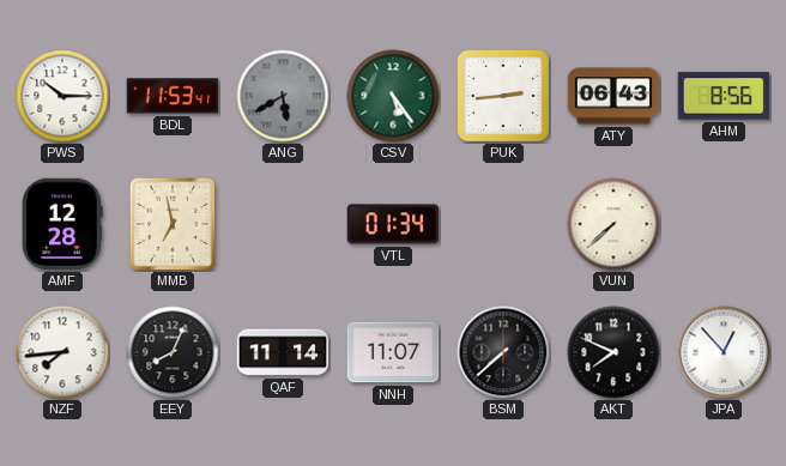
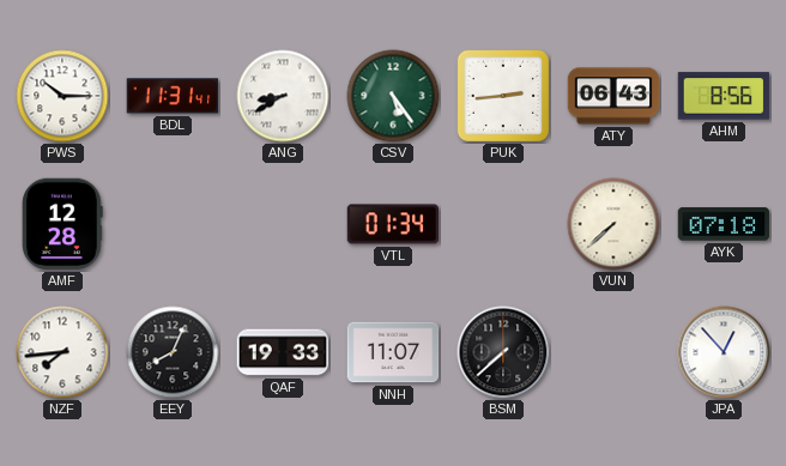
BDL: 11:53 -> 11:31
ANG: 5:40 -> 8:40
ANG dial: grey -> white
MMB: 6:58 -> none
AYK: none -> 07:18
QAF: 11:14 -> 19:33
AKT: 7:49 -> none
